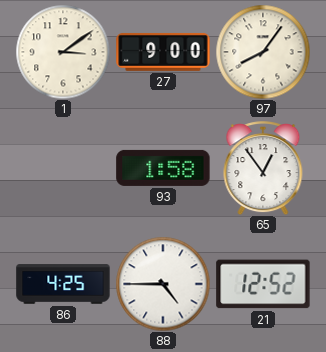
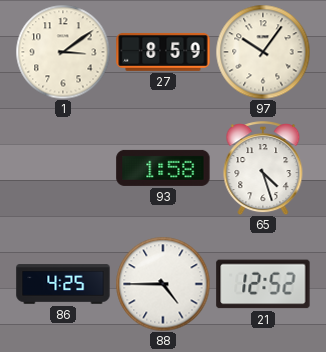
27: 9:00 -> 8:59
97: 8:06 -> 10:06
65: 12:54 -> 4:27
